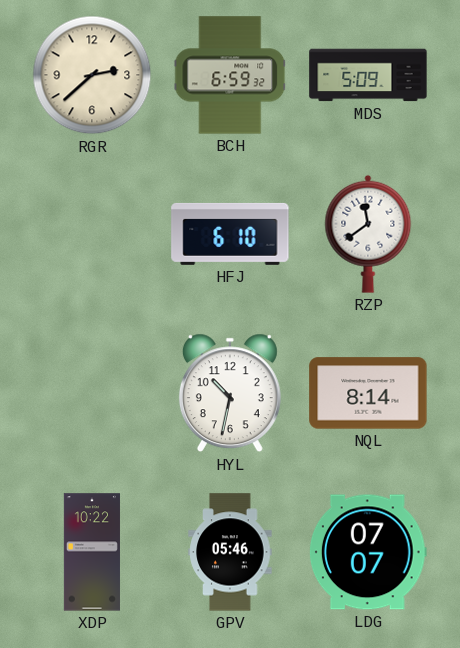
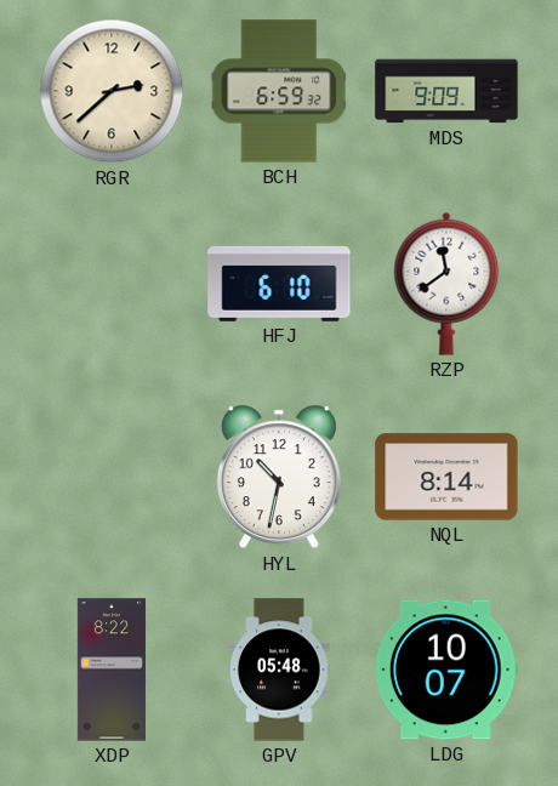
MDS: 5:09 -> 9:09
XDP: 10:22 -> 8:22
GPV: 05:46 -> 05:48
LDG: 07:07 -> 10:07
